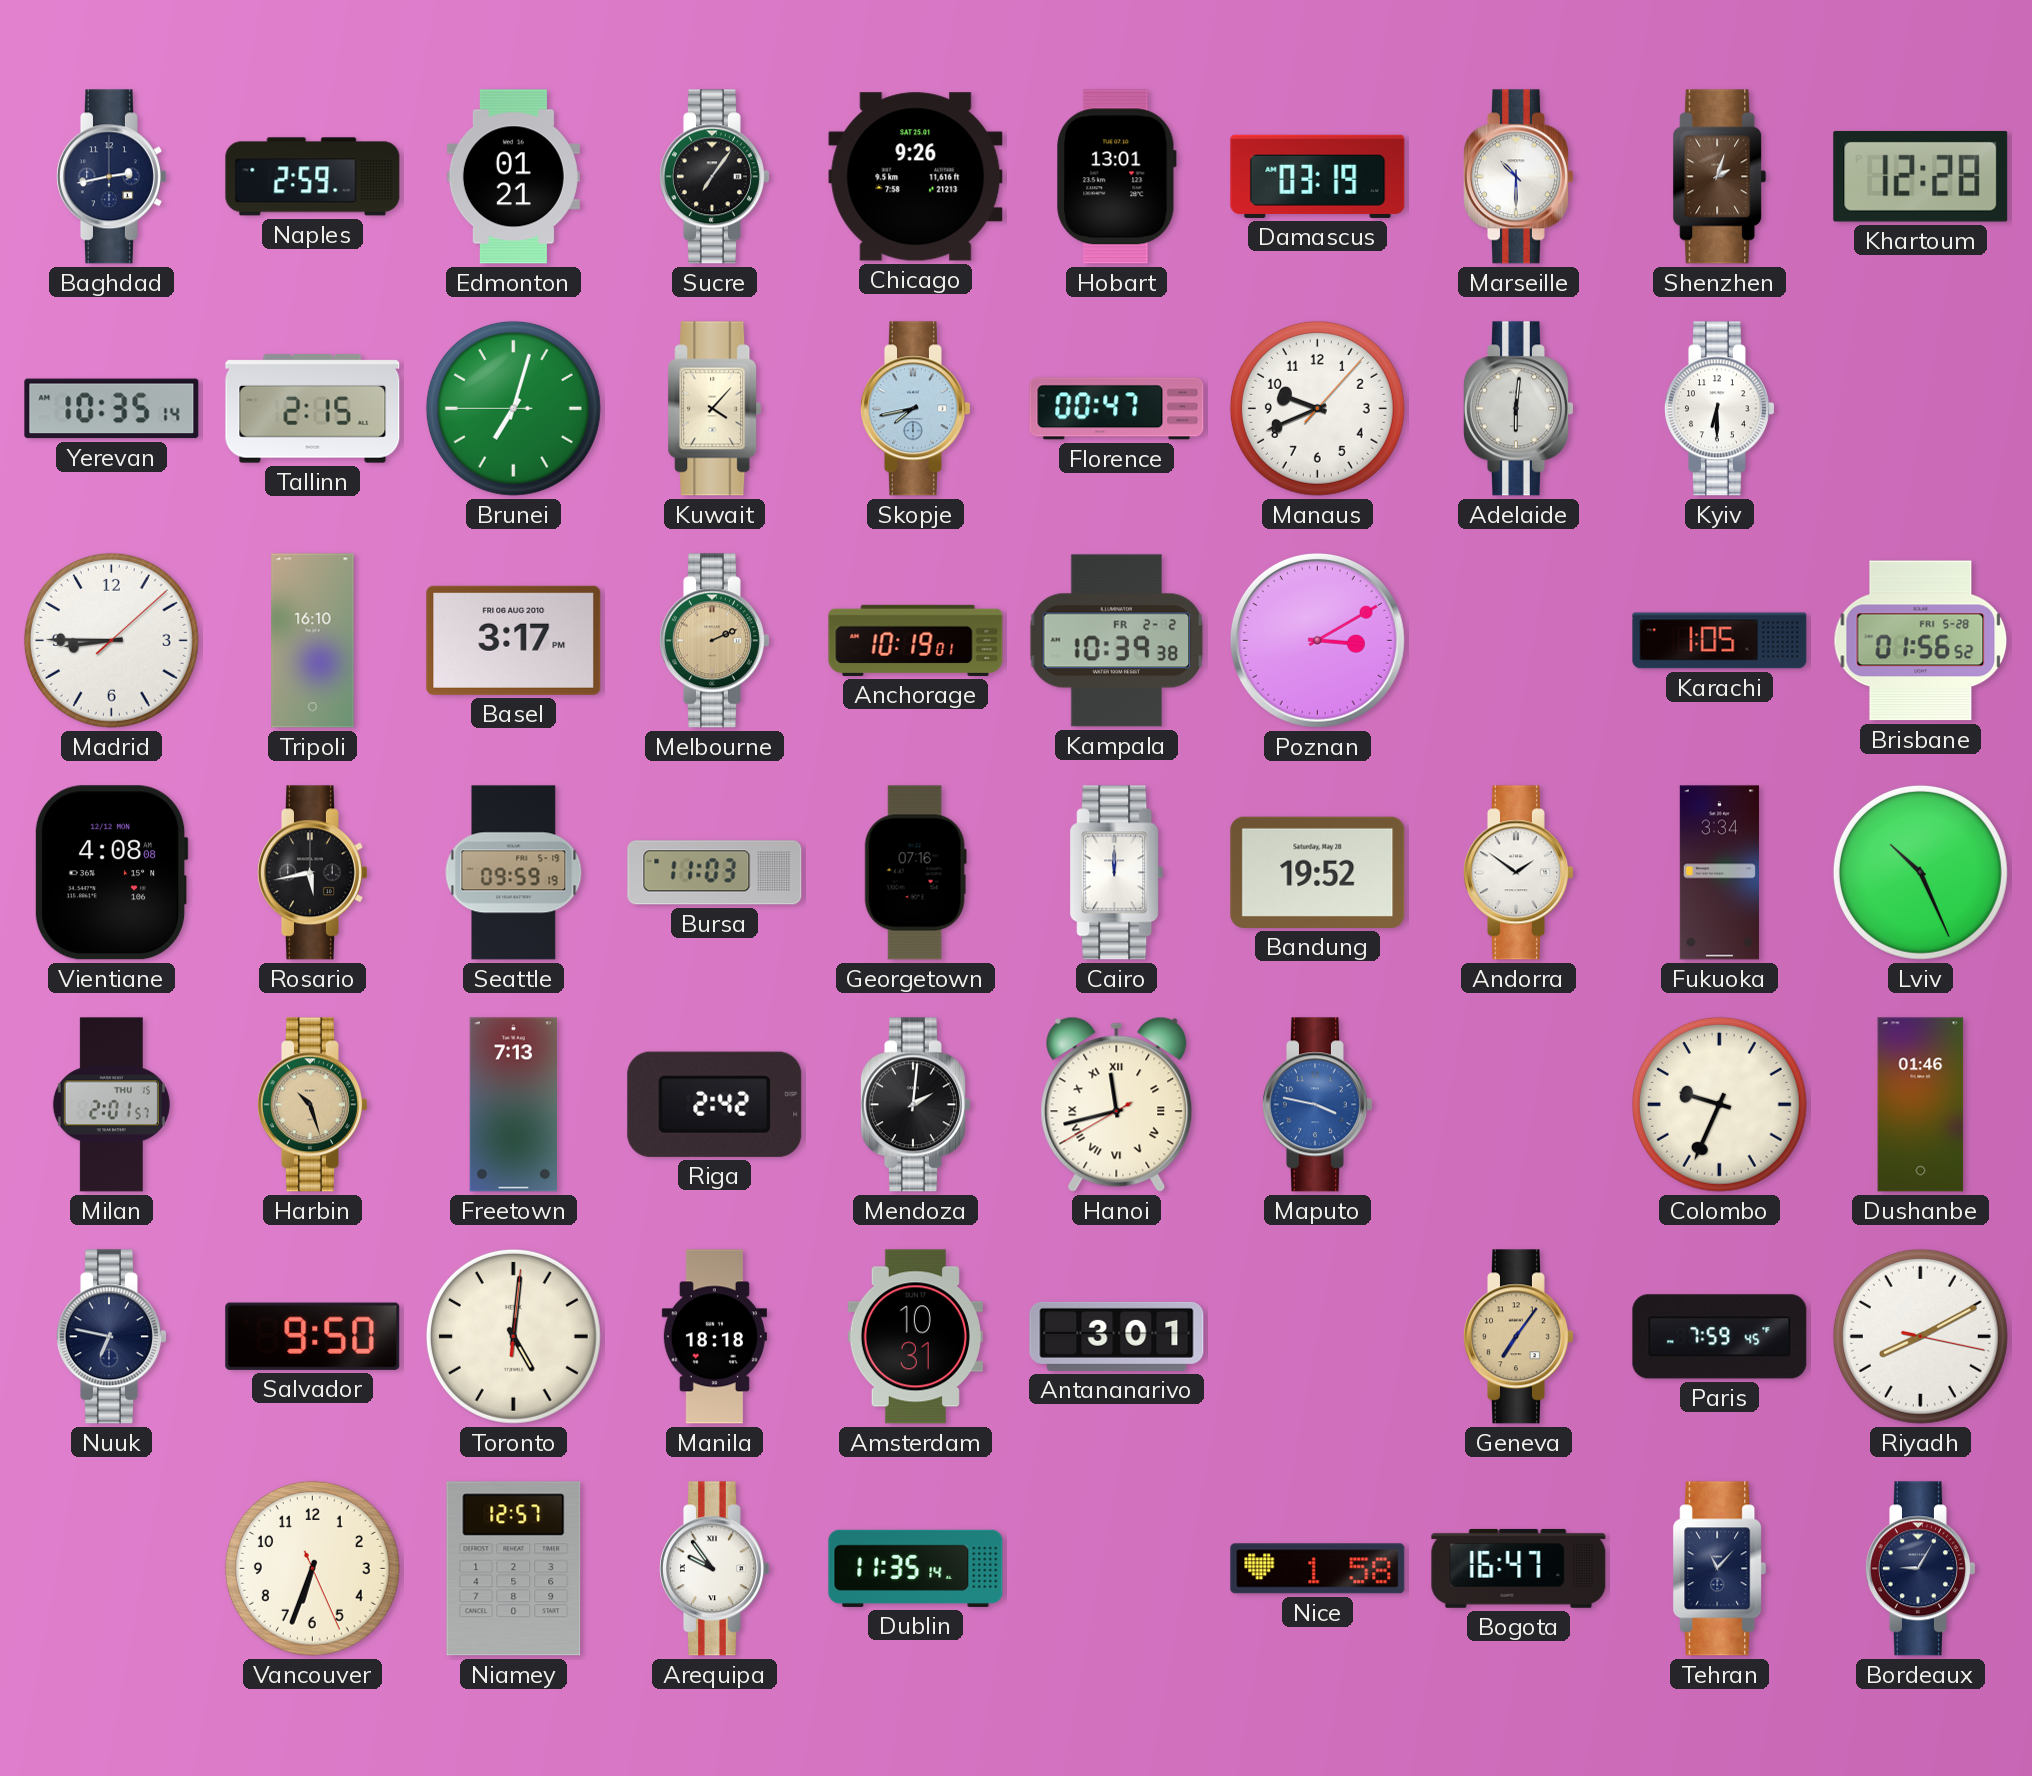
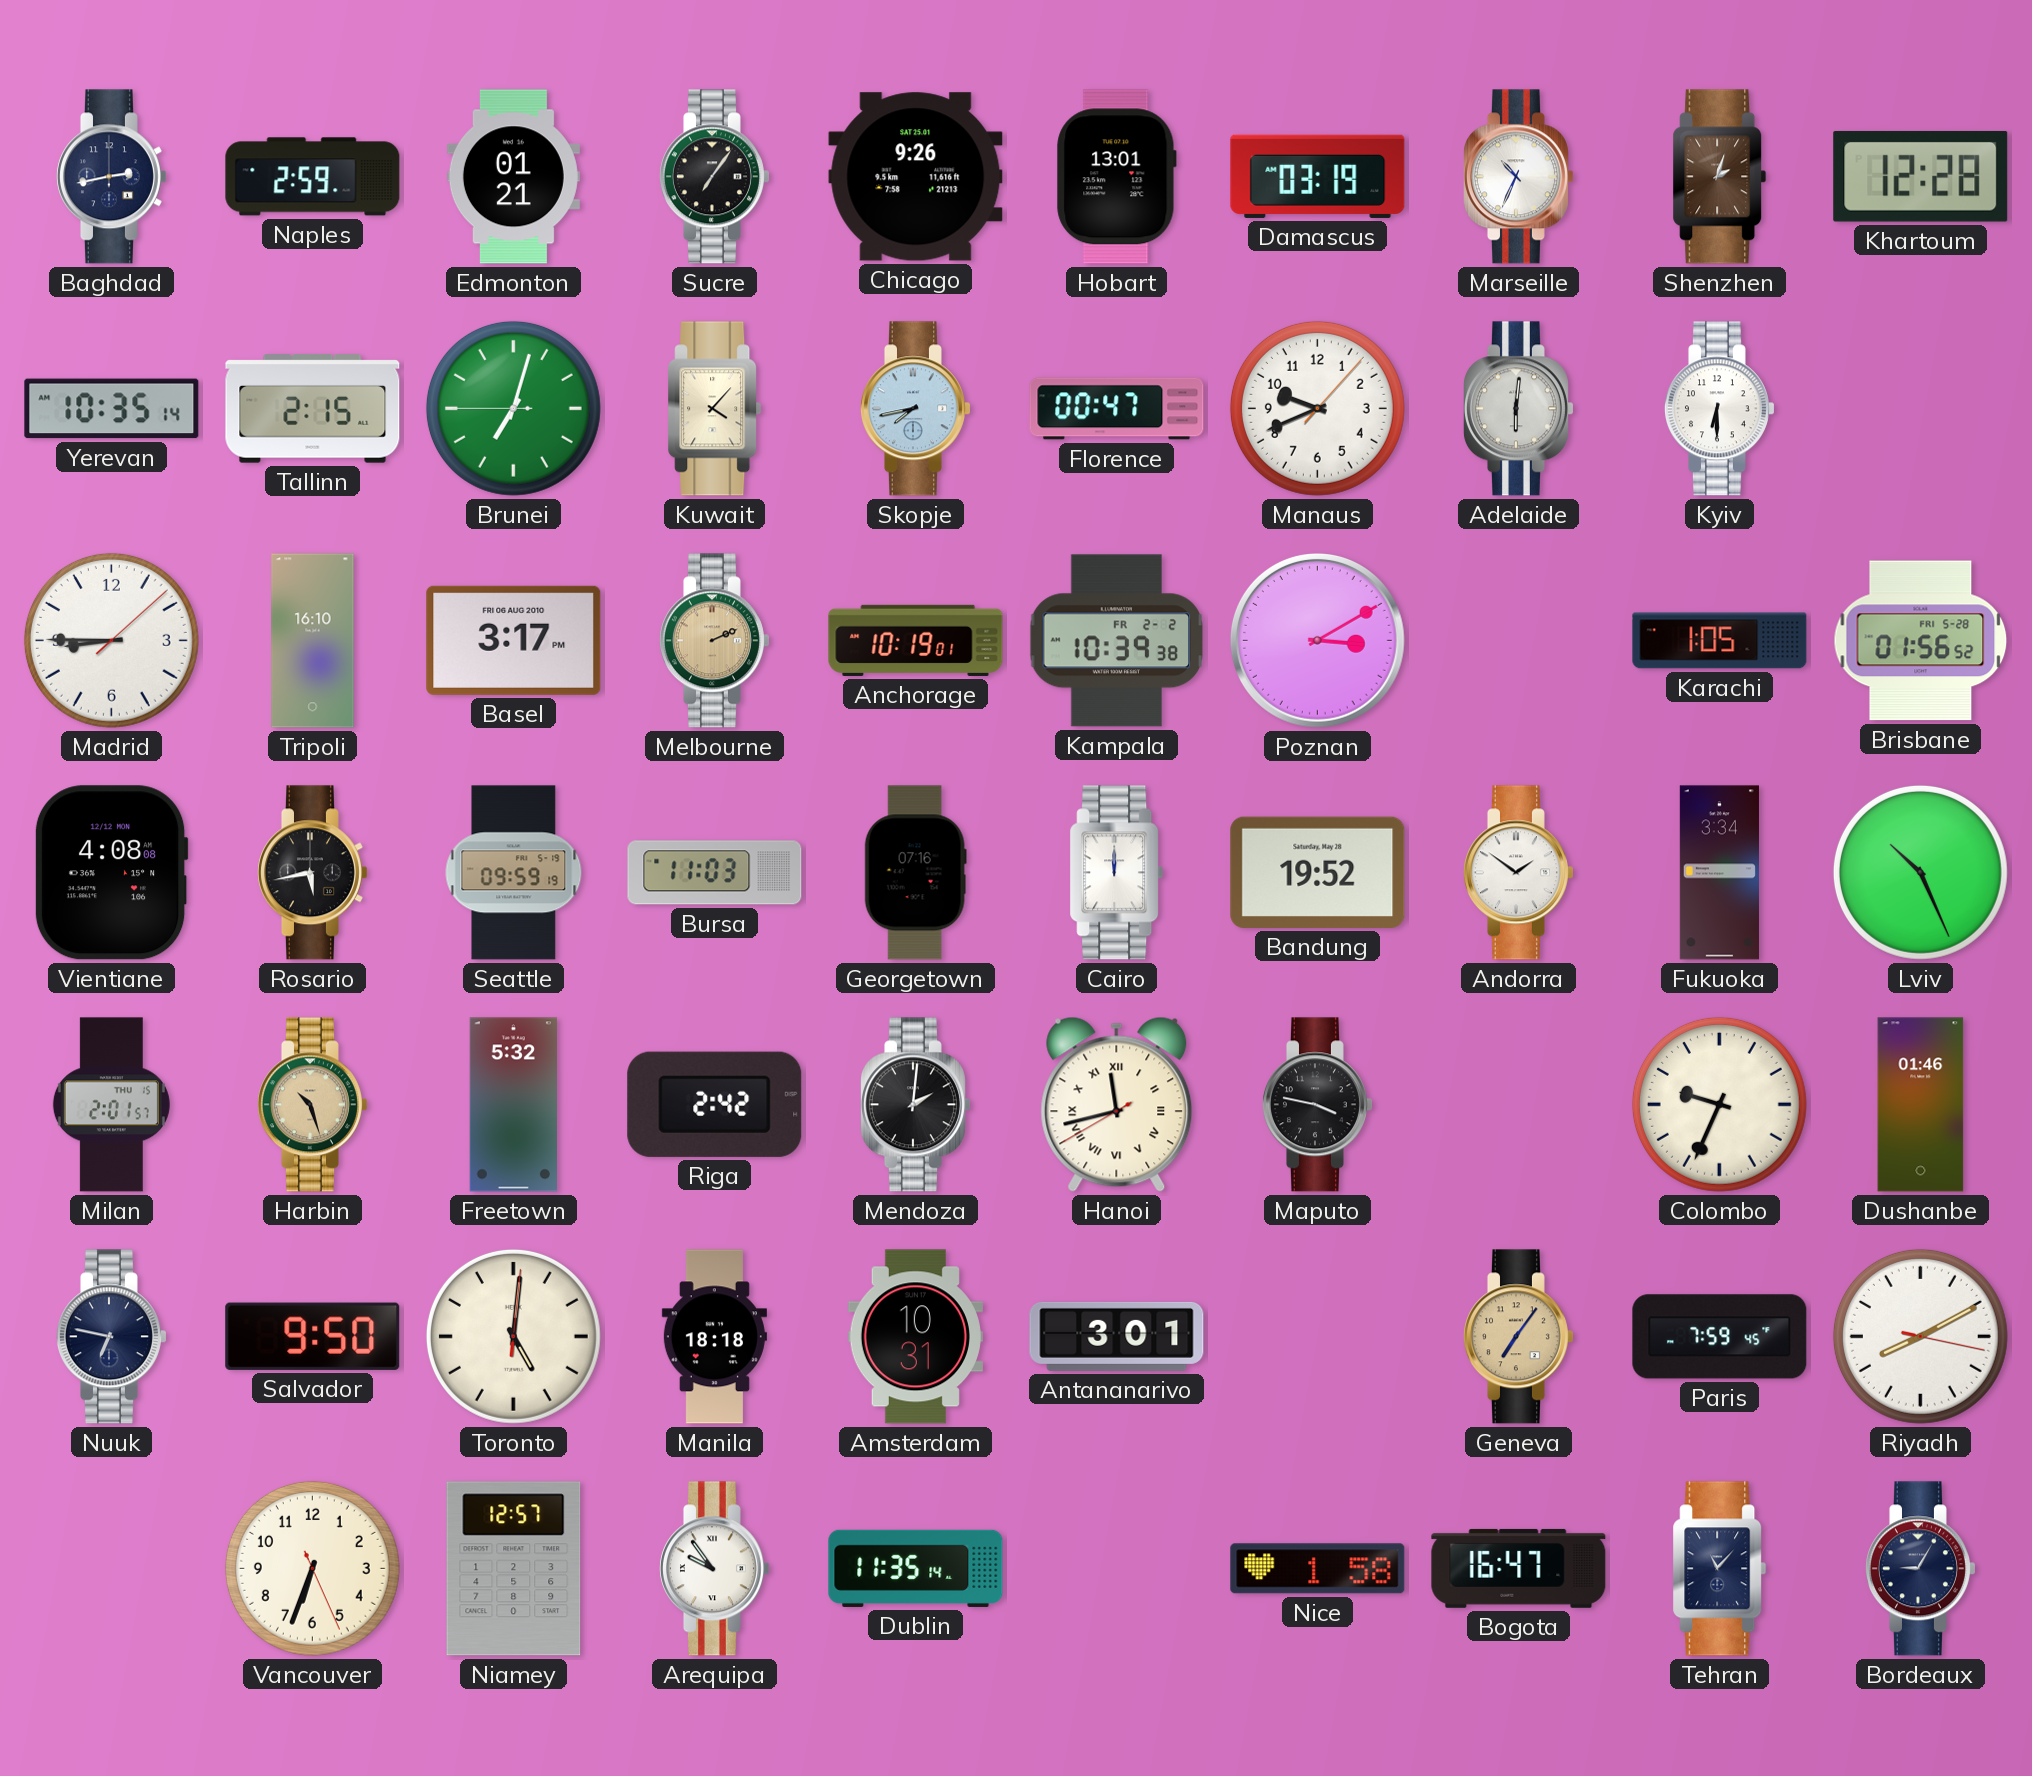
Marseille: 10:30 -> 10:34
Freetown: 7:13 -> 5:32
Maputo dial: blue -> black
